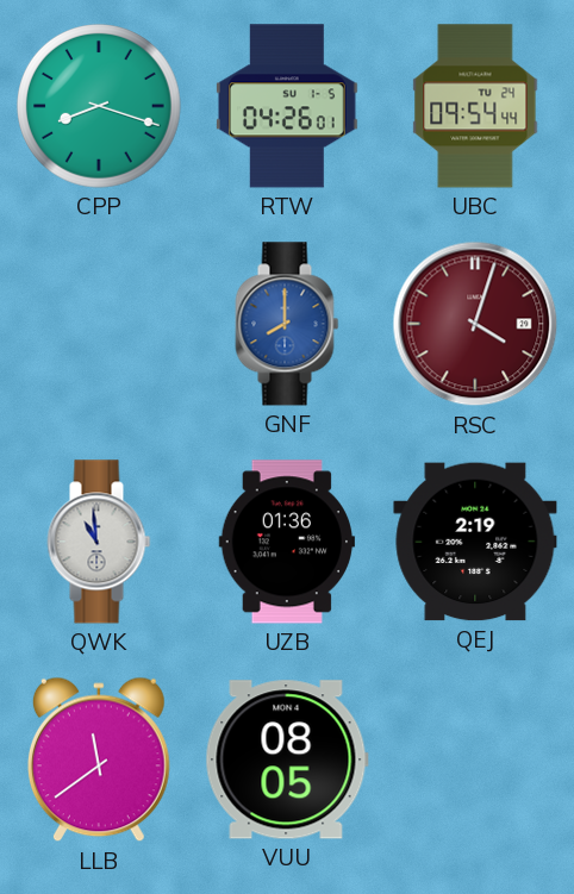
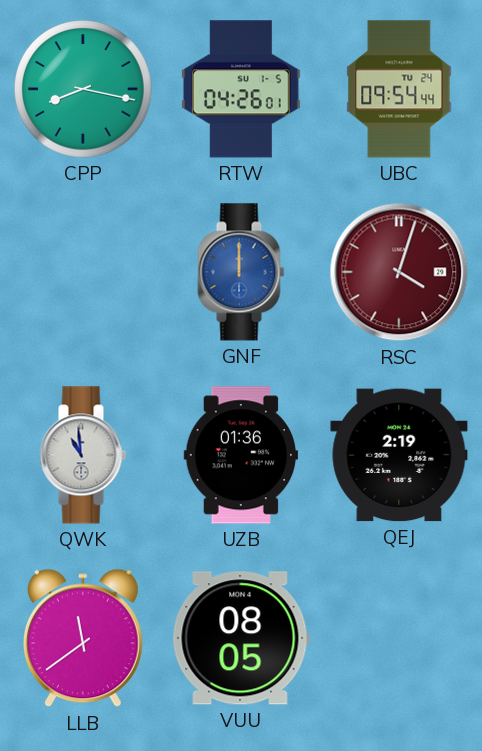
CPP: 8:18 -> 8:17
GNF: 8:00 -> 12:00
